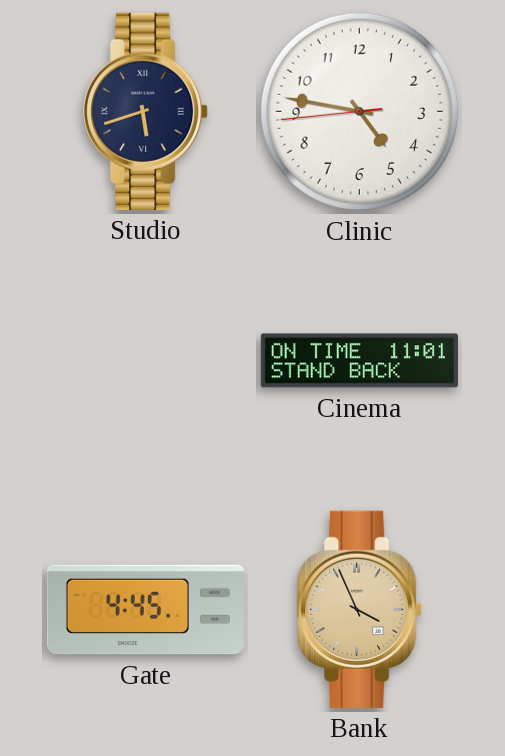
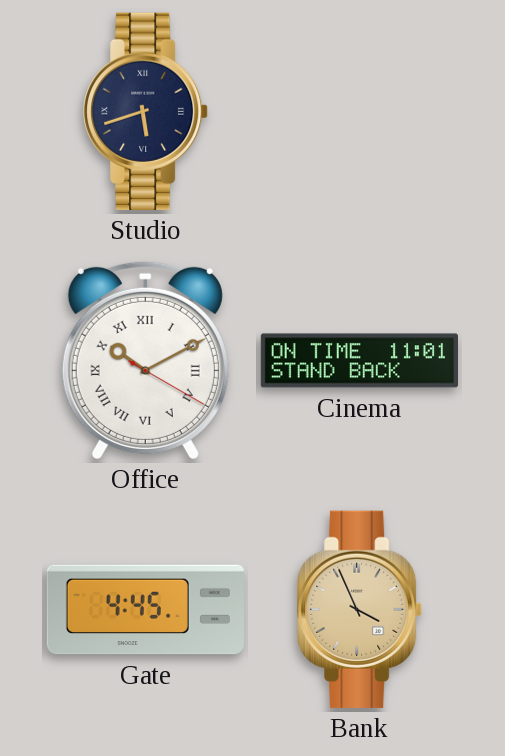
Clinic: 4:46 -> none
Office: none -> 10:10
